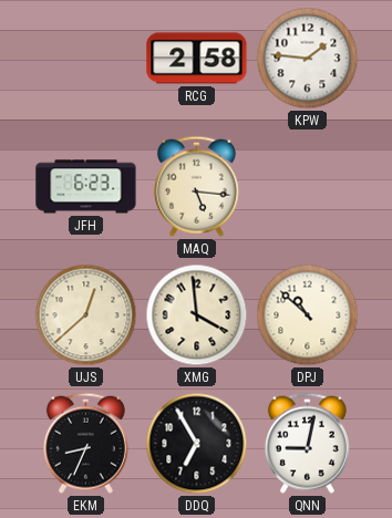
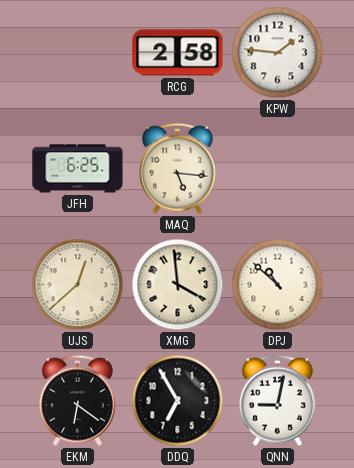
JFH: 6:23 -> 6:25
EKM: 8:34 -> 6:21
